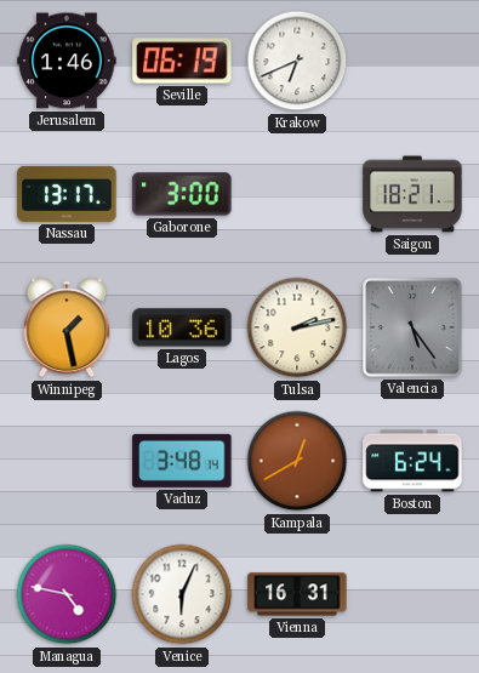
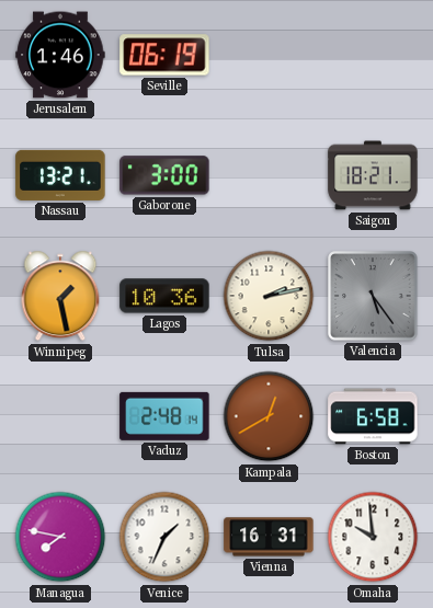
Krakow: 6:41 -> none
Nassau: 13:17 -> 13:21
Vaduz: 3:48 -> 2:48
Boston: 6:24 -> 6:58
Managua: 4:47 -> 7:47
Venice: 6:04 -> 1:34
Omaha: none -> 9:59
